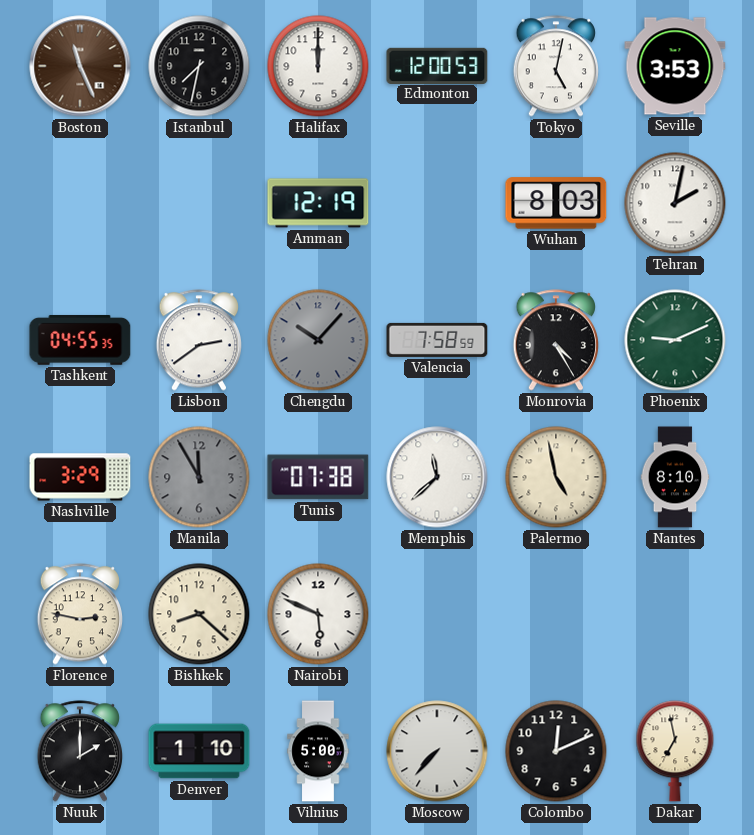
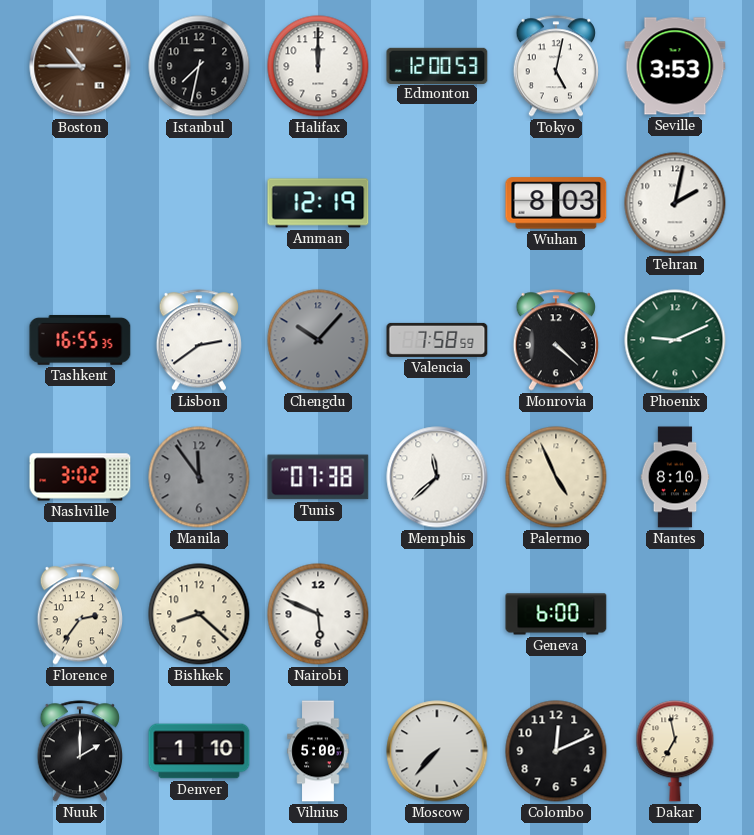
Boston: 11:26 -> 10:45
Tashkent: 04:55 -> 16:55
Monrovia: 4:25 -> 4:22
Nashville: 3:29 -> 3:02
Manila: 11:55 -> 11:54
Palermo: 4:58 -> 4:56
Florence: 2:47 -> 2:36
Geneva: none -> 6:00
